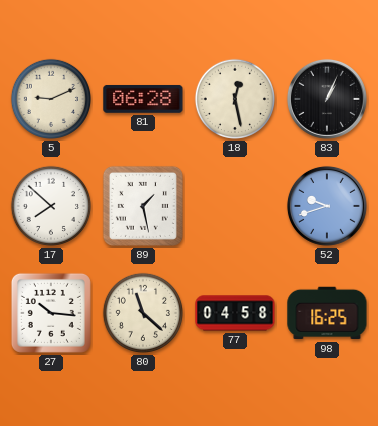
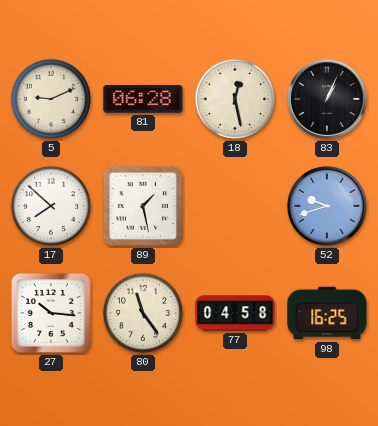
80: 11:22 -> 11:24
